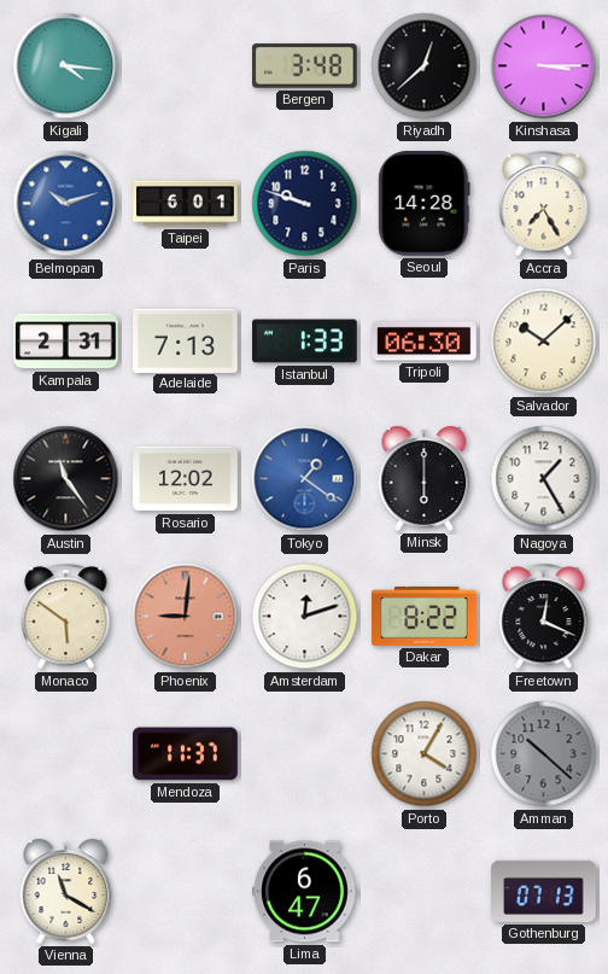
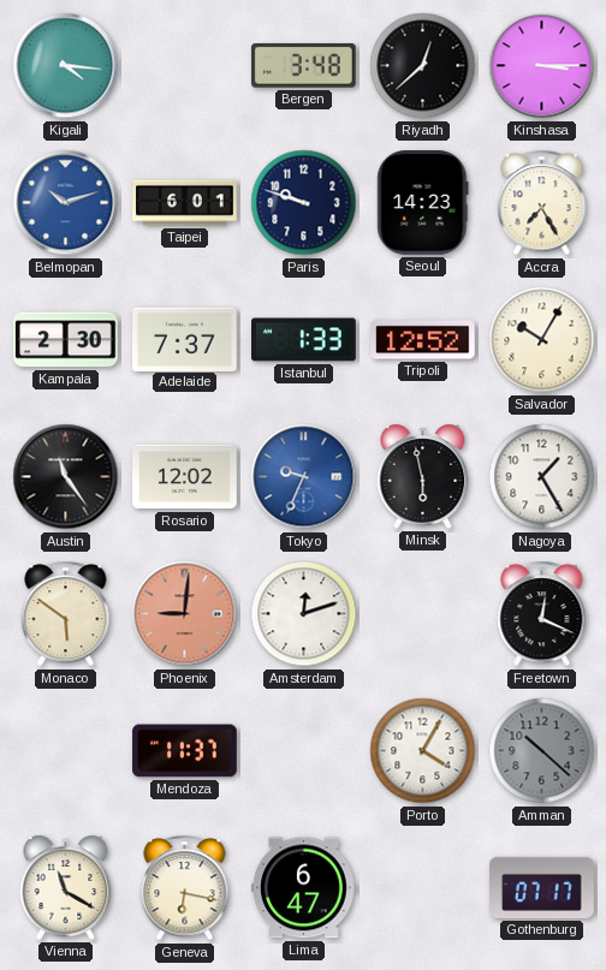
Seoul: 14:28 -> 14:23
Kampala: 2:31 -> 2:30
Adelaide: 7:13 -> 7:37
Tripoli: 06:30 -> 12:52
Salvador: 10:08 -> 10:05
Tokyo: 1:21 -> 9:34
Minsk: 6:00 -> 5:58
Dakar: 8:22 -> none
Geneva: none -> 6:17
Gothenburg: 07:13 -> 07:17
